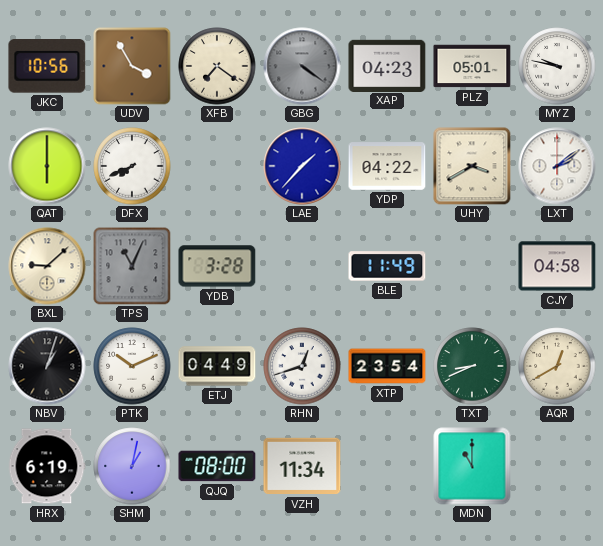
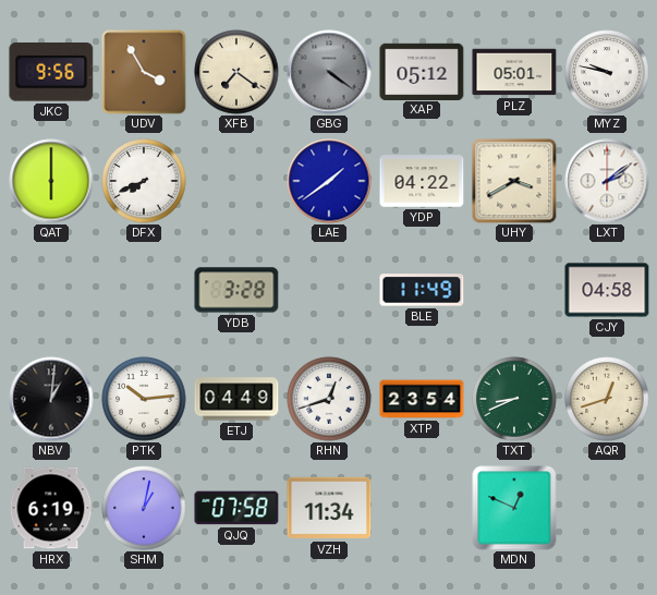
JKC: 10:56 -> 9:56
XAP: 04:23 -> 05:12
LAE: 1:37 -> 1:39
BXL: 9:08 -> none
TPS: 11:04 -> none
NBV: 1:03 -> 1:01
PTK: 10:11 -> 10:14
AQR: 12:40 -> 12:42
QJQ: 08:00 -> 07:58
MDN: 11:00 -> 12:49
